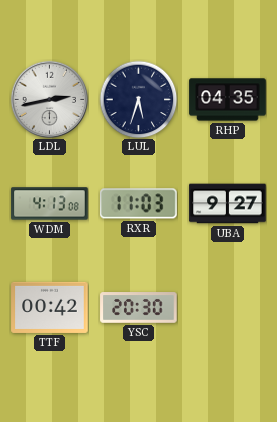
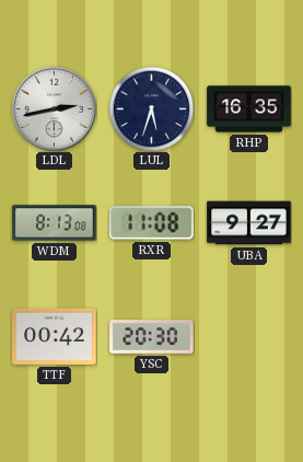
RHP: 04:35 -> 16:35
WDM: 4:13 -> 8:13
RXR: 11:03 -> 11:08
